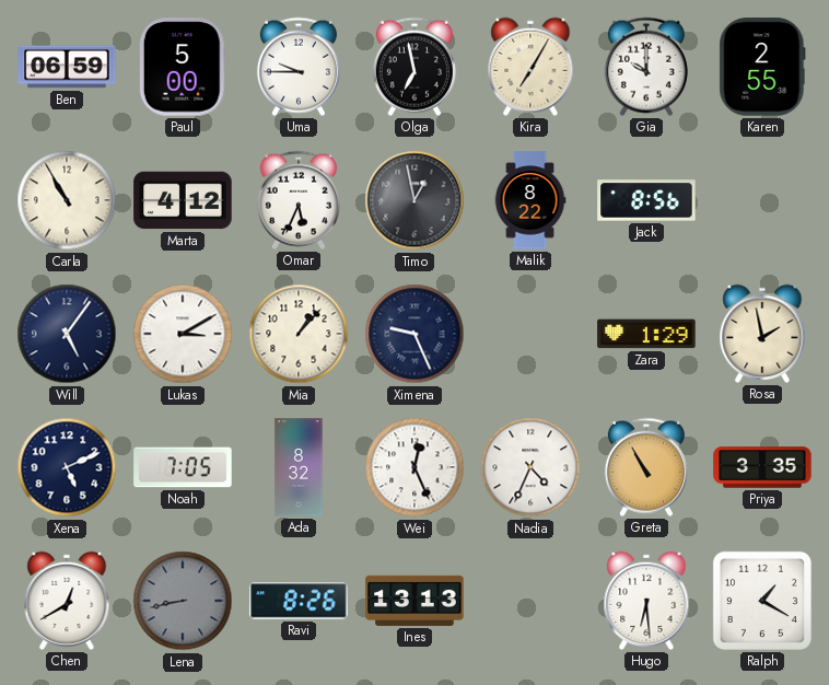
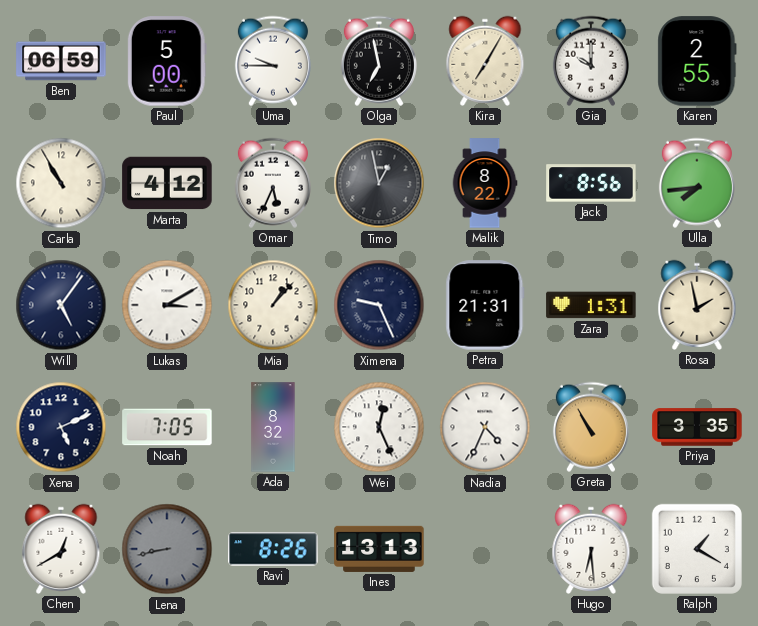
Ulla: none -> 7:44
Petra: none -> 21:31
Zara: 1:29 -> 1:31
